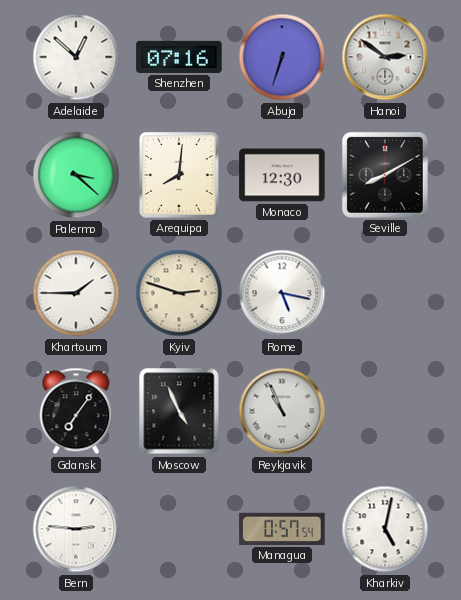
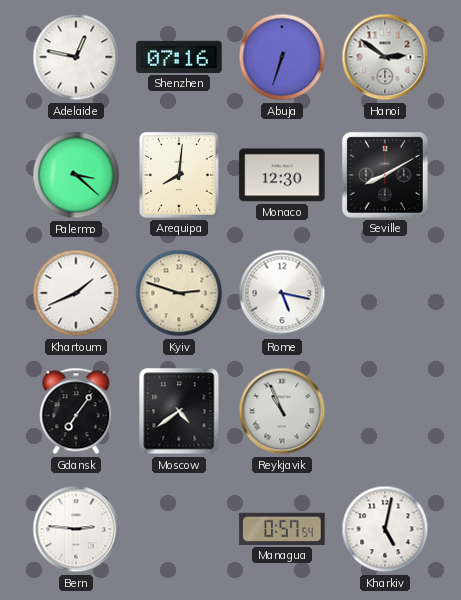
Adelaide: 12:52 -> 12:47
Khartoum: 1:45 -> 1:41
Moscow: 4:56 -> 4:39
